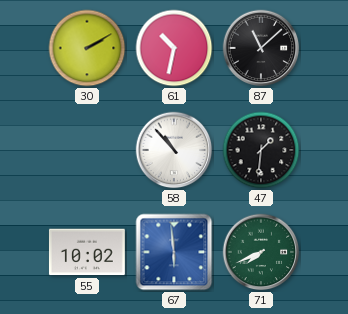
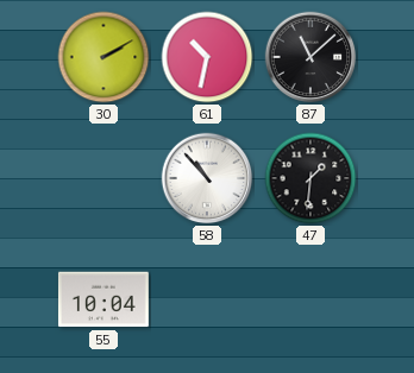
55: 10:02 -> 10:04
67: 5:59 -> none
71: 7:41 -> none
